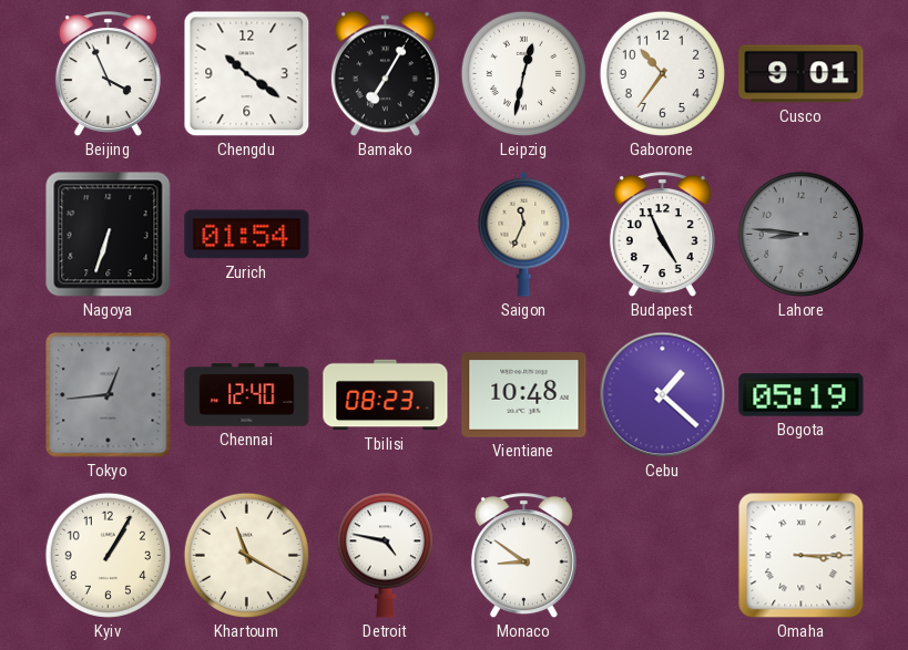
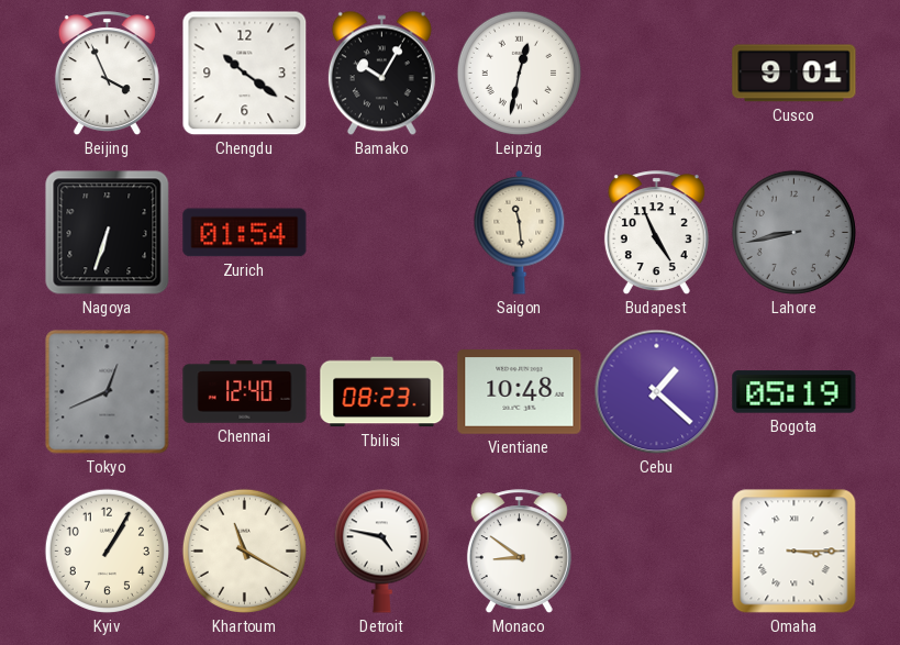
Bamako: 7:05 -> 10:05
Gaborone: 10:36 -> none
Saigon: 11:34 -> 11:29
Lahore: 8:46 -> 8:43
Tokyo: 12:44 -> 12:41
